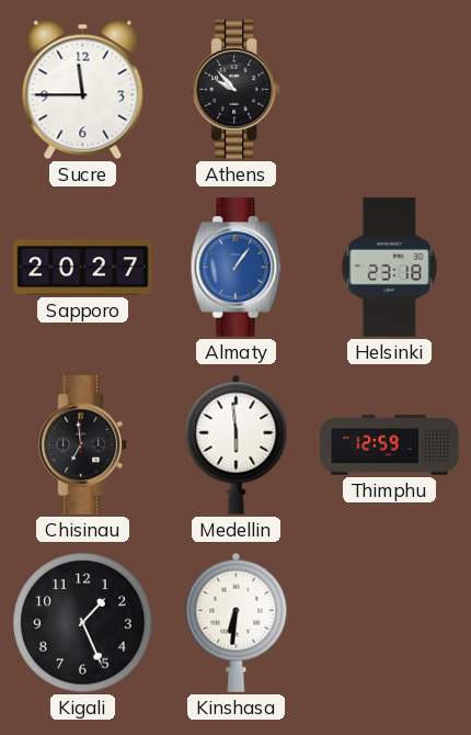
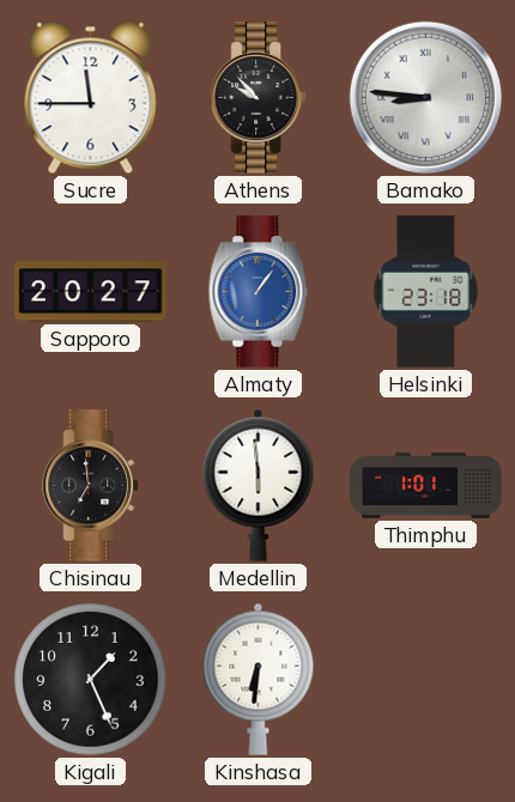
Bamako: none -> 8:46
Thimphu: 12:59 -> 1:01
